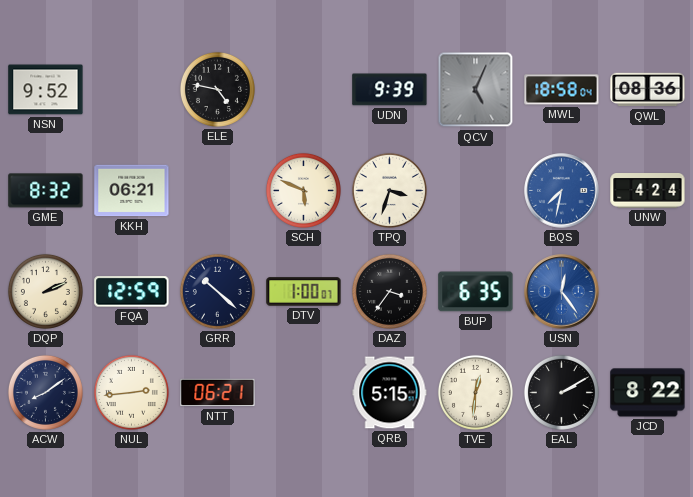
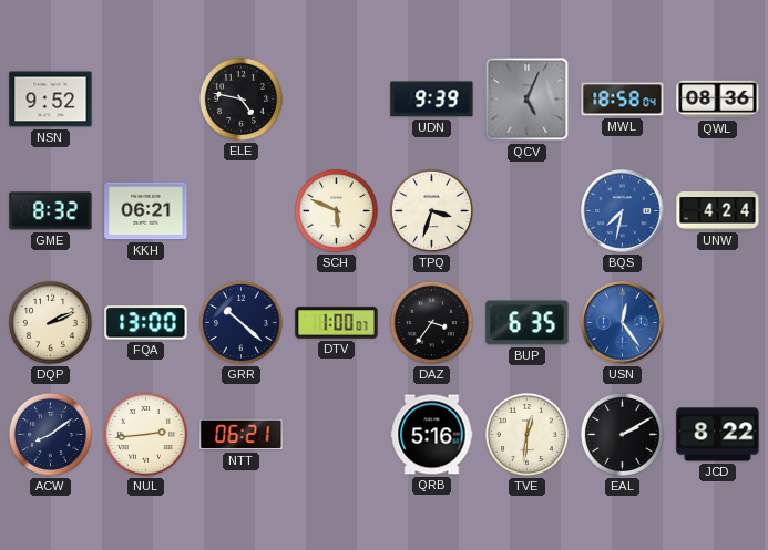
FQA: 12:59 -> 13:00
QRB: 5:15 -> 5:16
